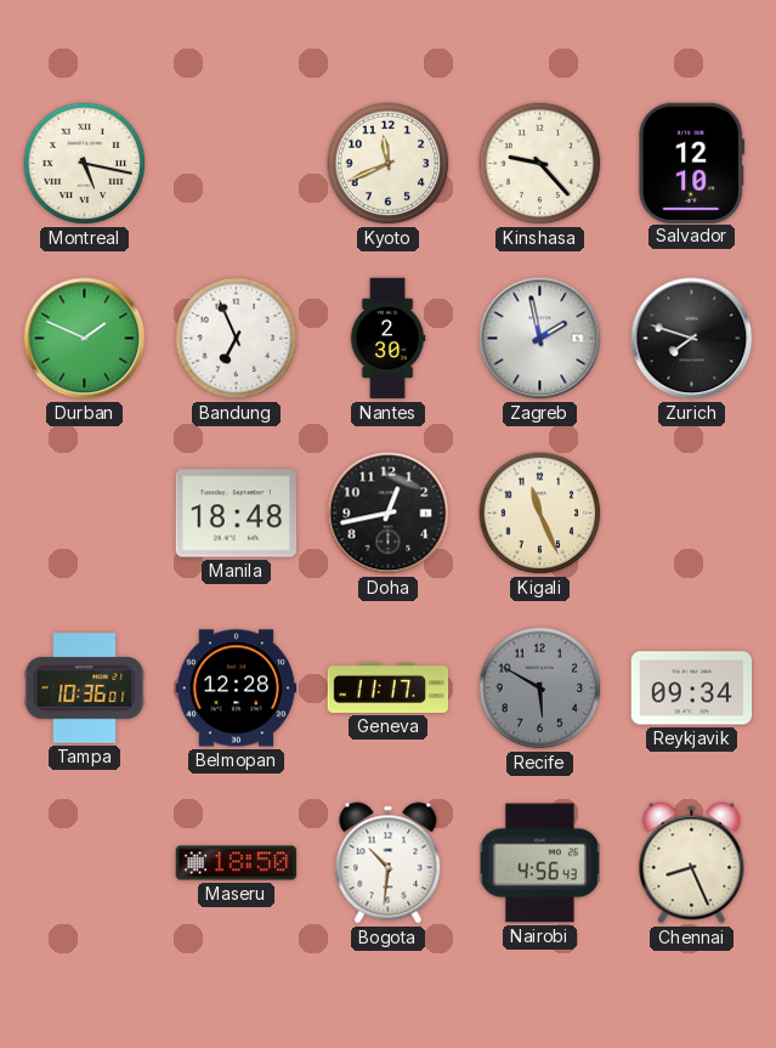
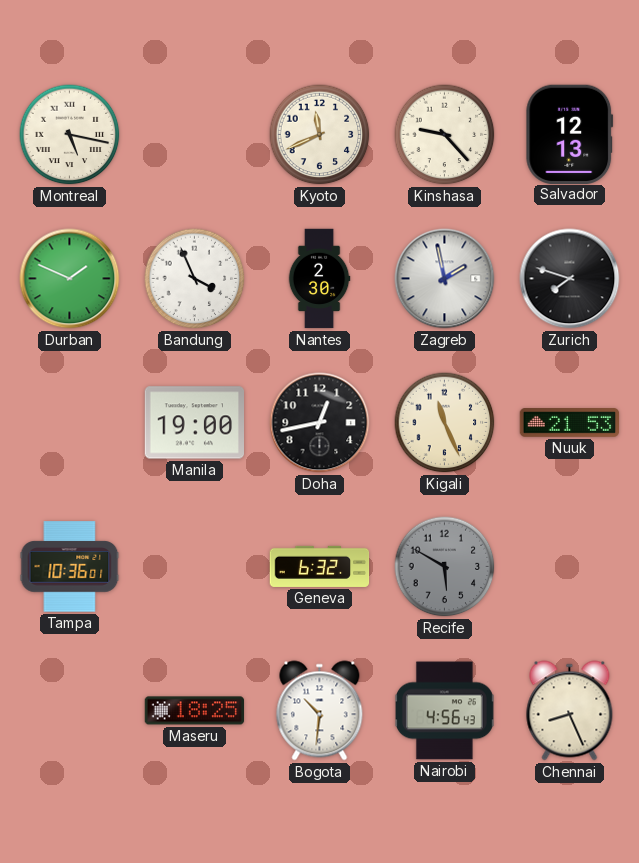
Salvador: 12:10 -> 12:13
Bandung: 6:56 -> 3:56
Manila: 18:48 -> 19:00
Nuuk: none -> 21:53
Belmopan: 12:28 -> none
Geneva: 11:17 -> 6:32
Reykjavik: 09:34 -> none
Maseru: 18:50 -> 18:25
